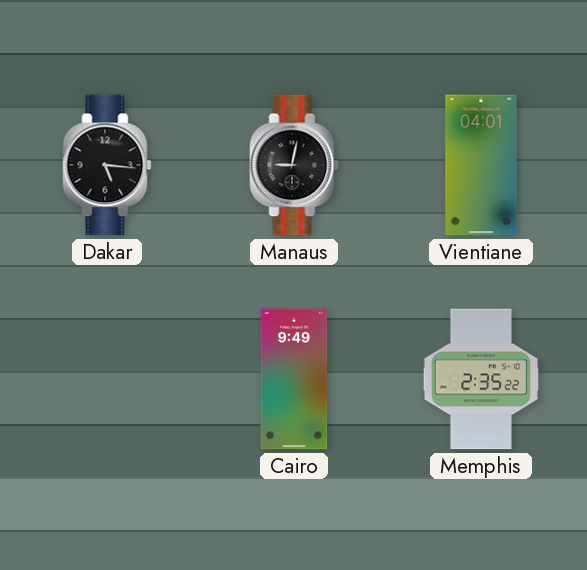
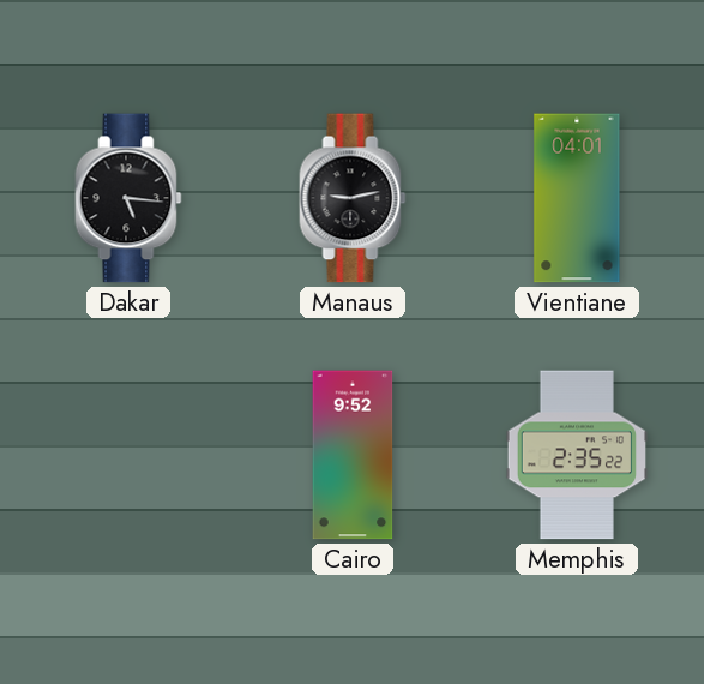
Manaus: 9:02 -> 9:13
Cairo: 9:49 -> 9:52
